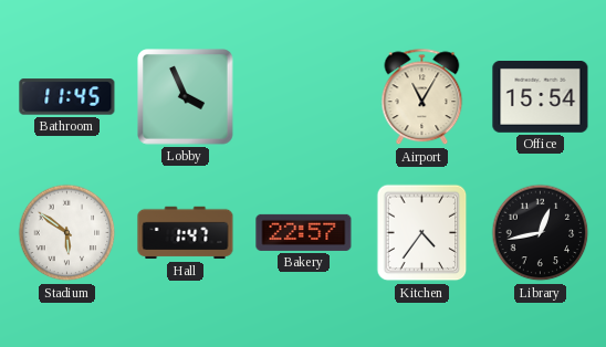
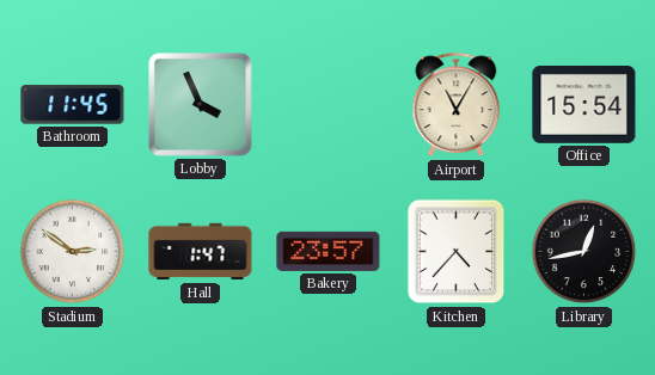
Stadium: 5:51 -> 2:51
Bakery: 22:57 -> 23:57
Kitchen: 4:36 -> 4:37
